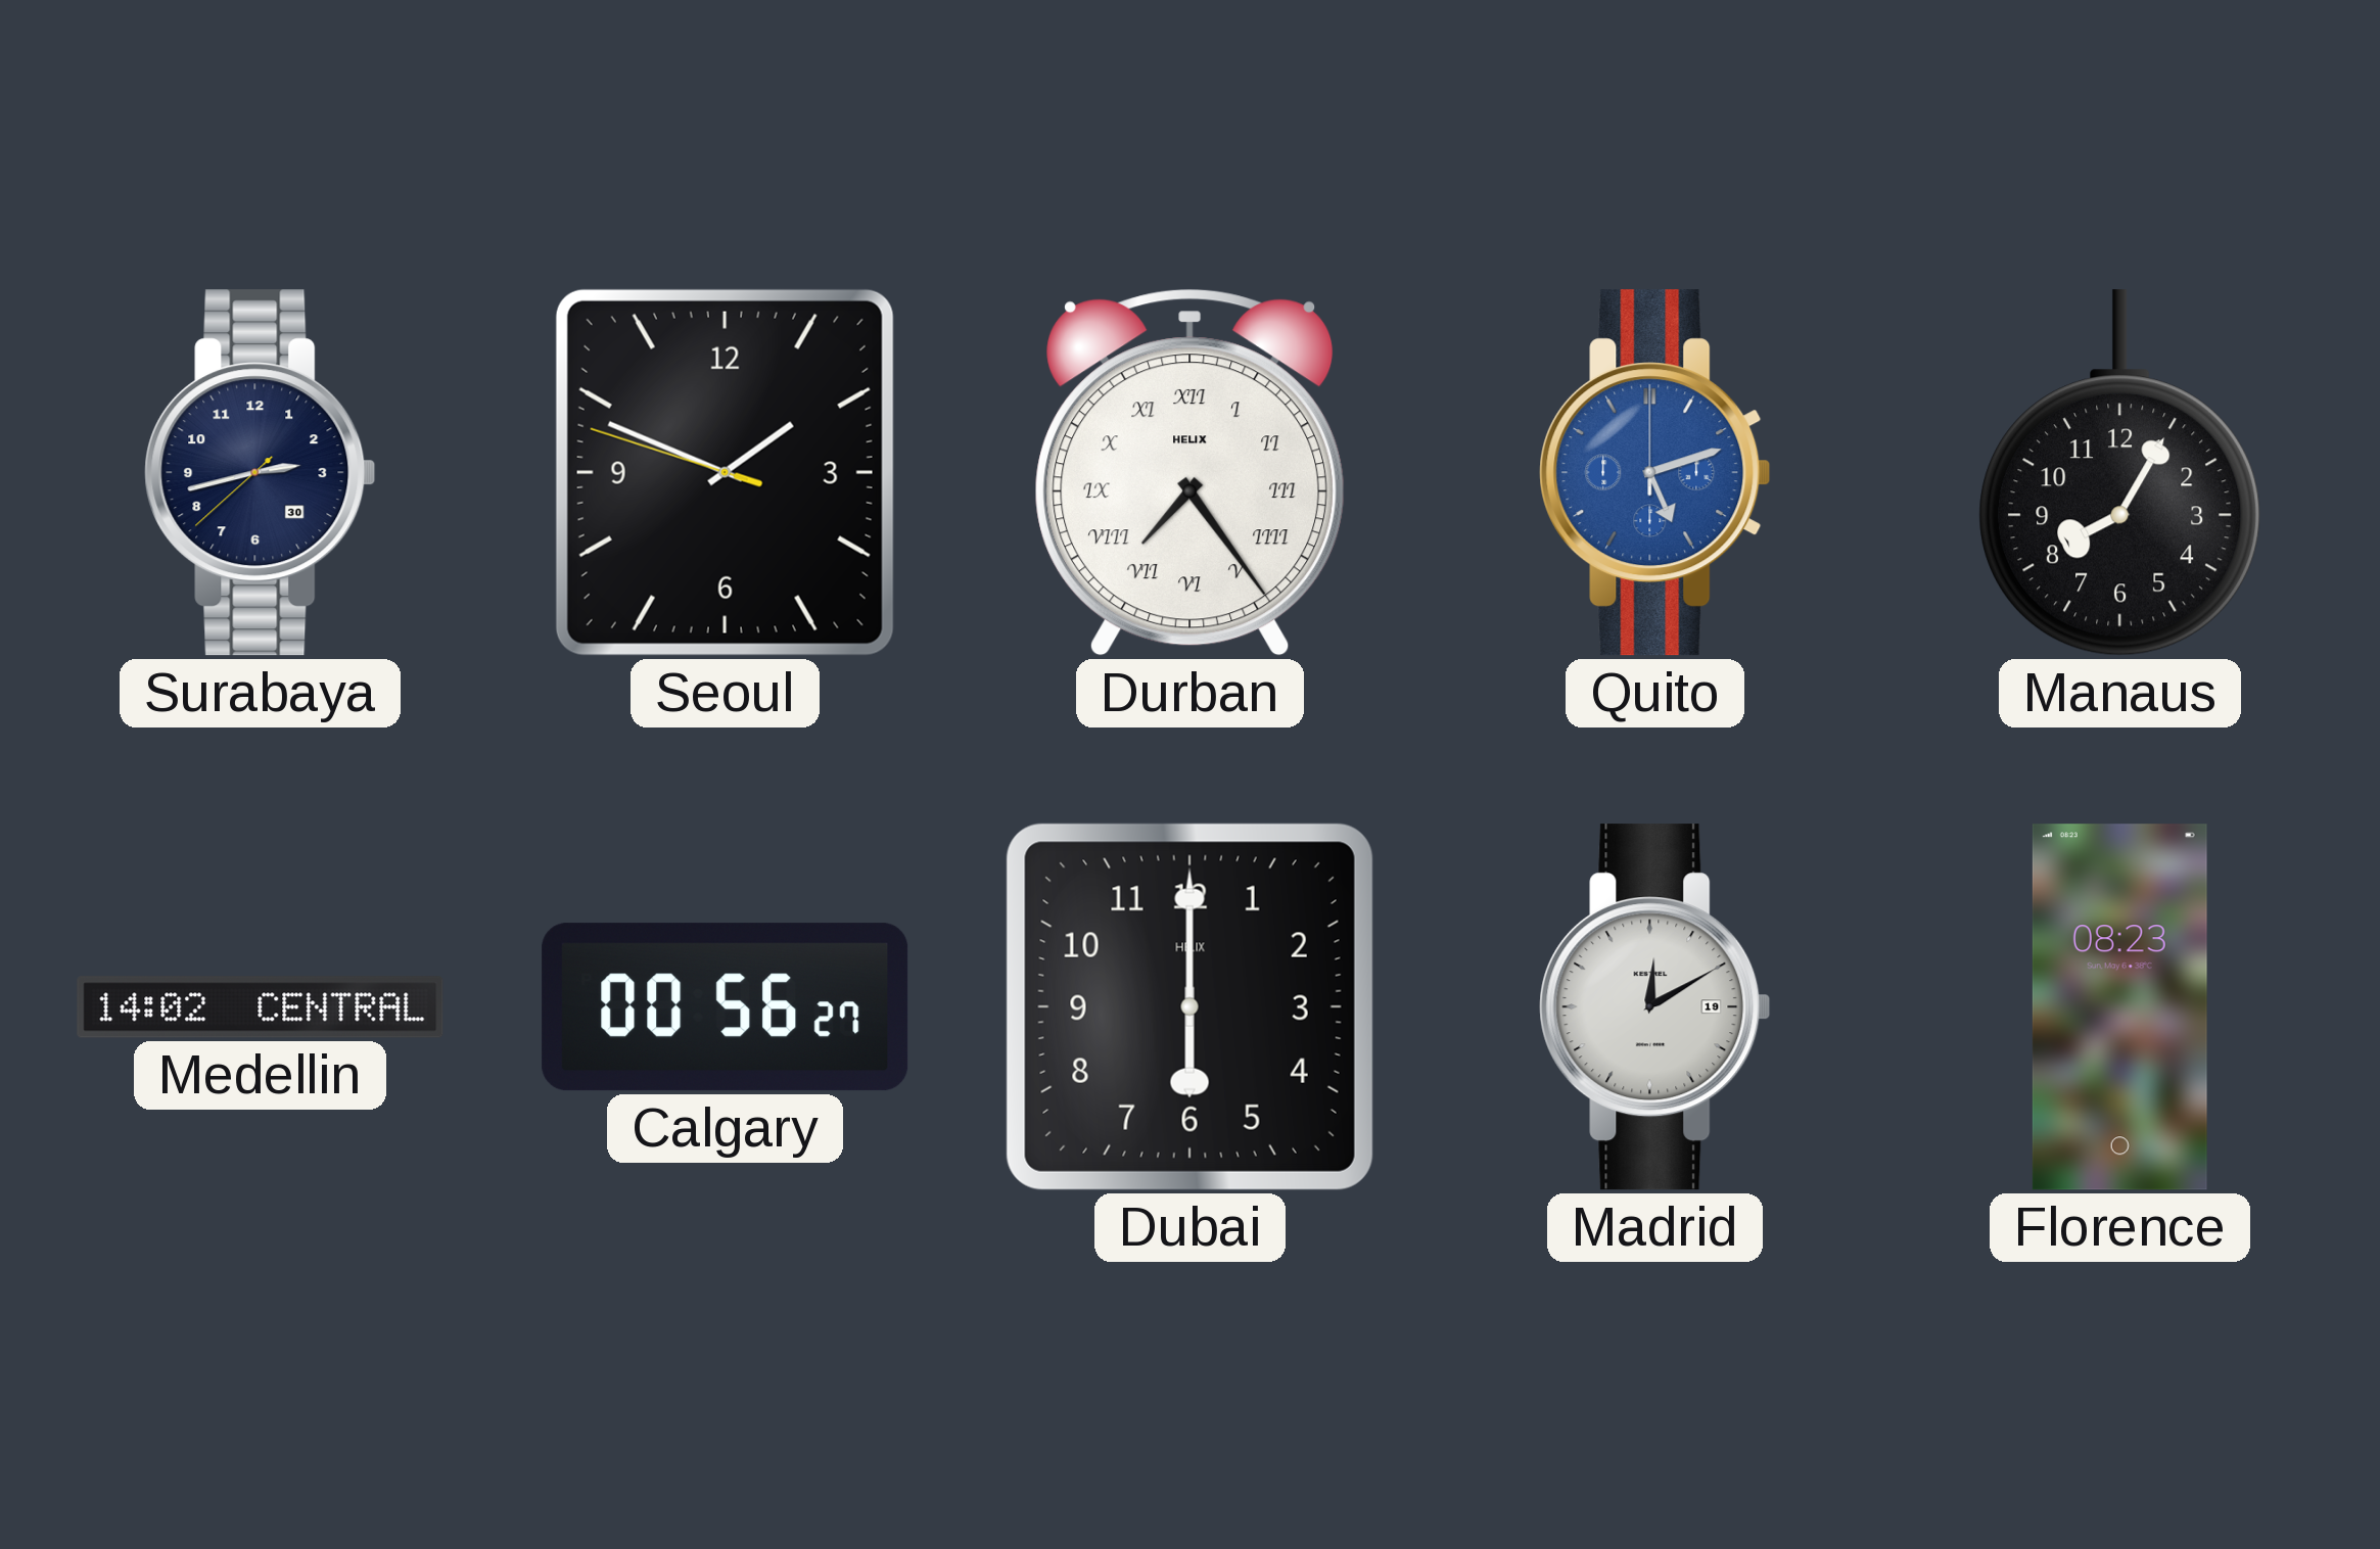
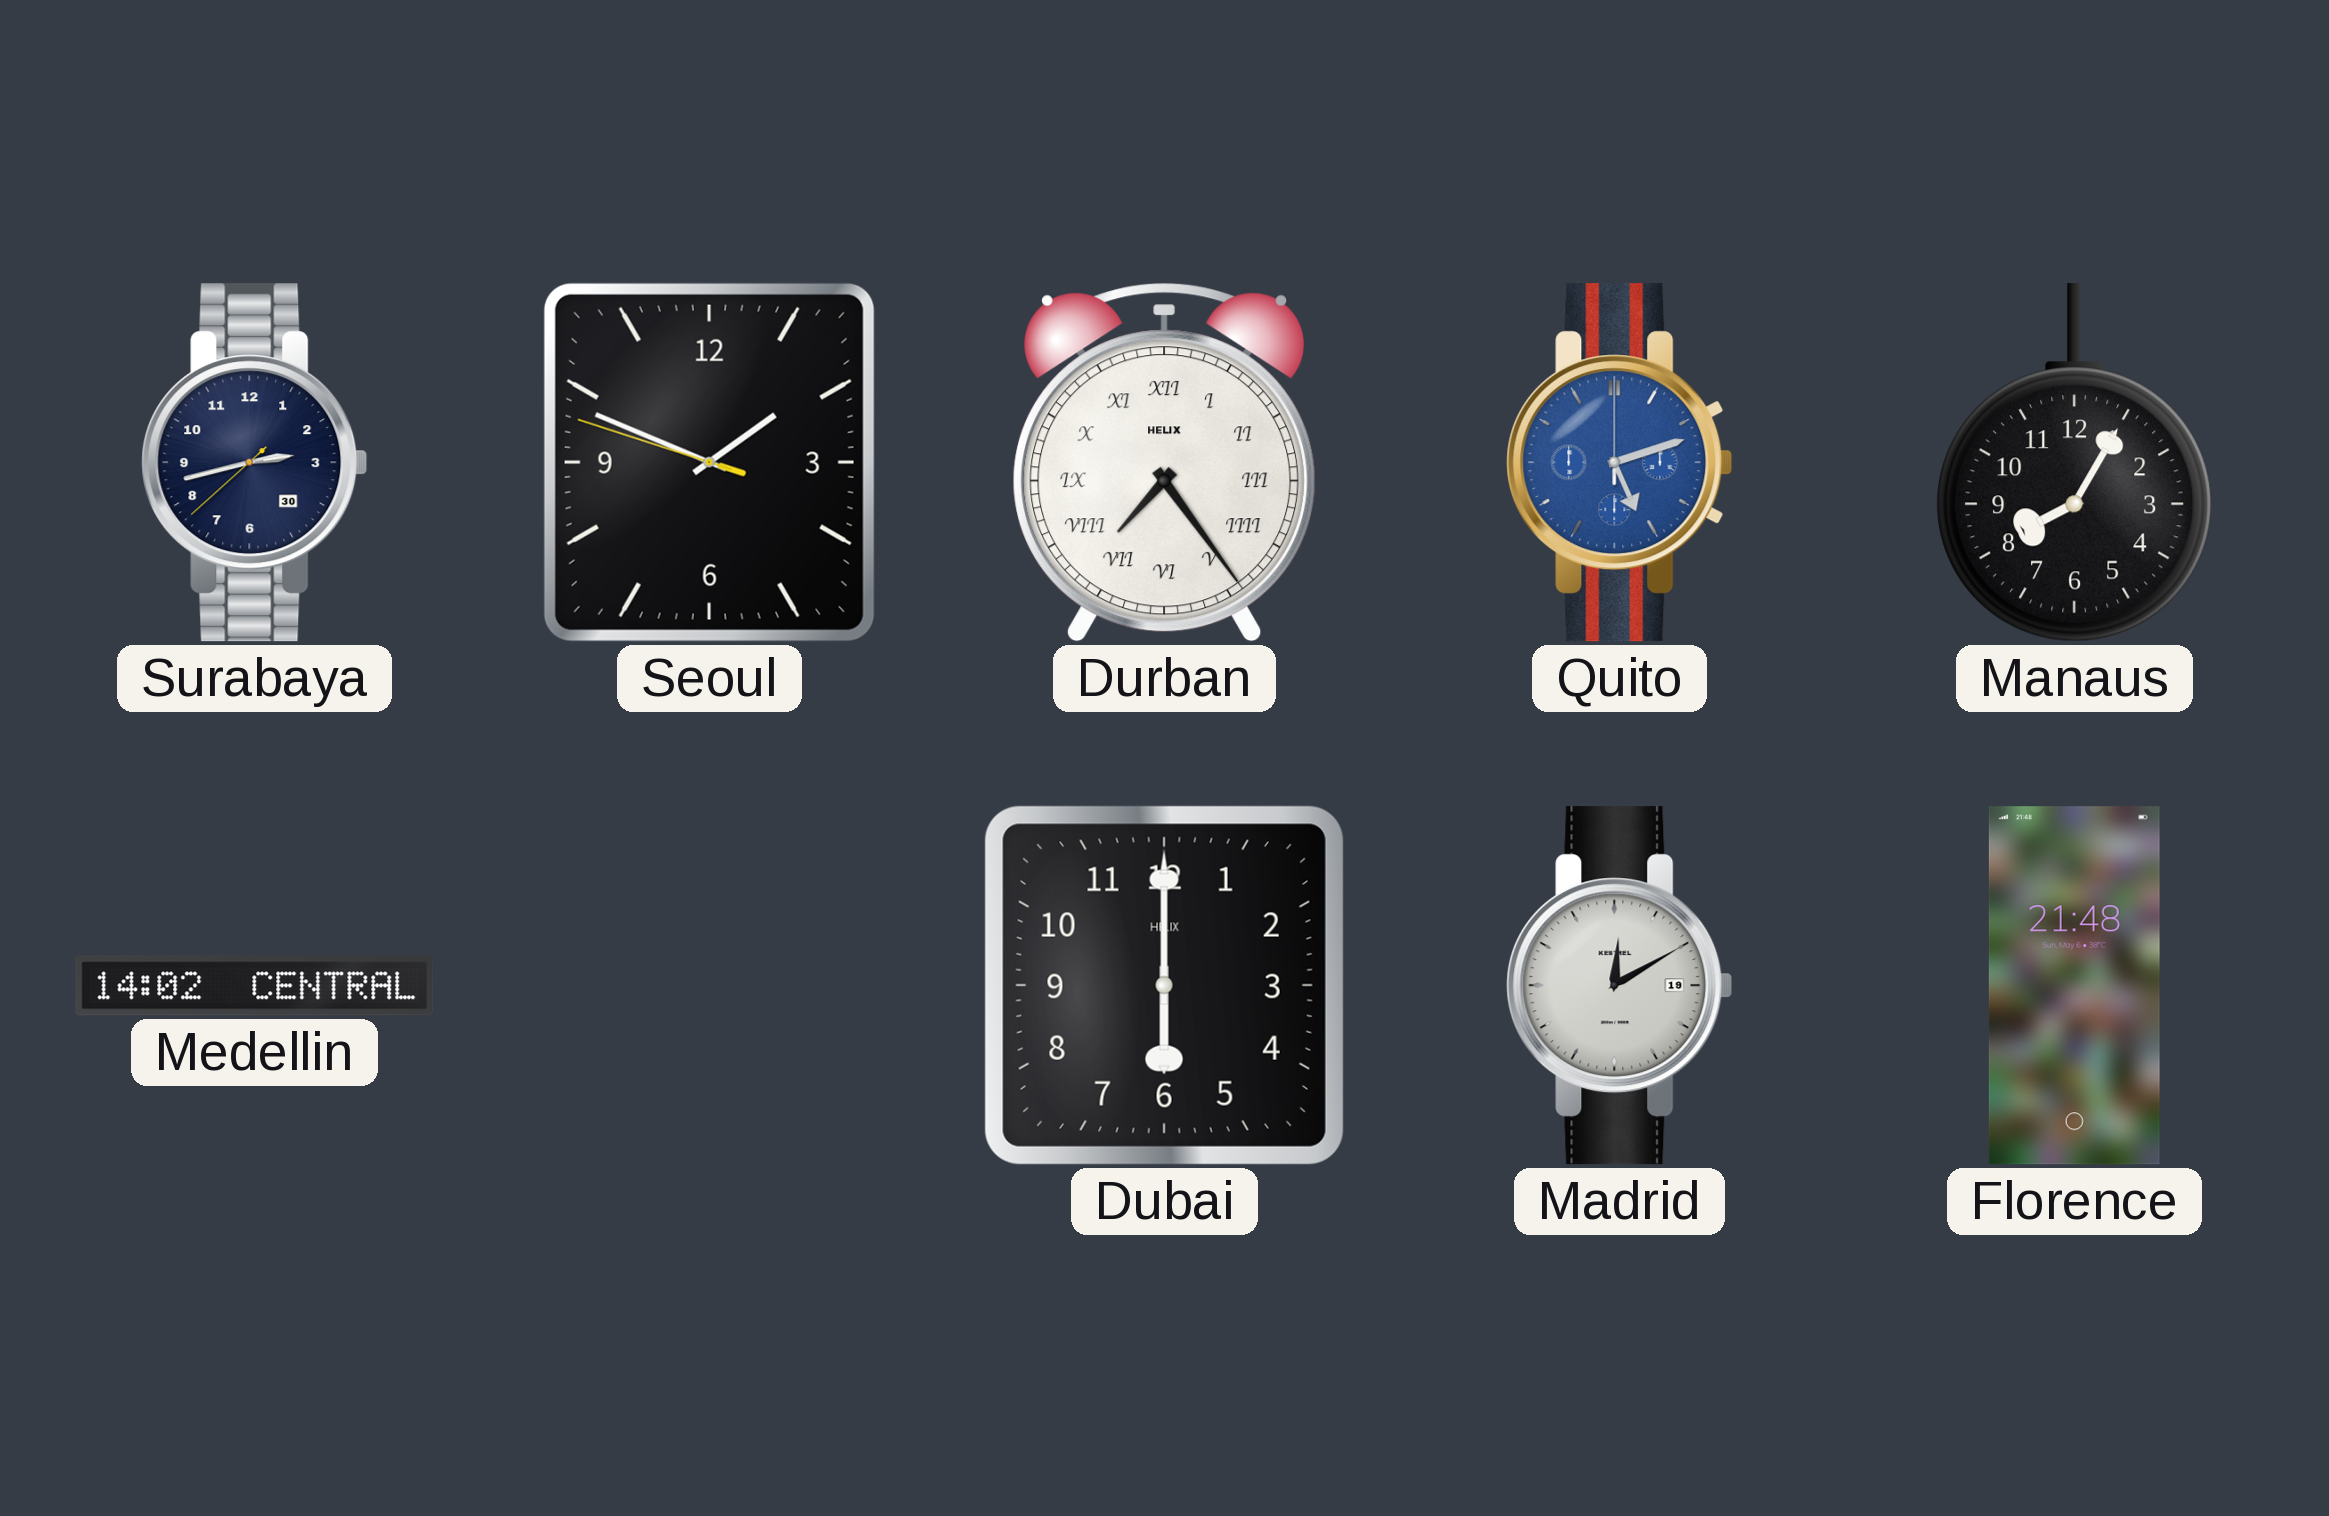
Calgary: 00:56 -> none
Florence: 08:23 -> 21:48
